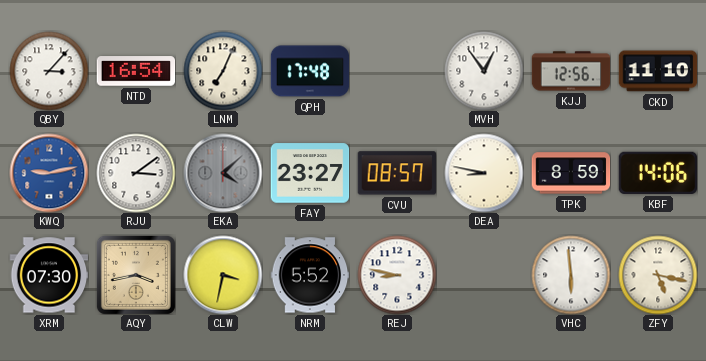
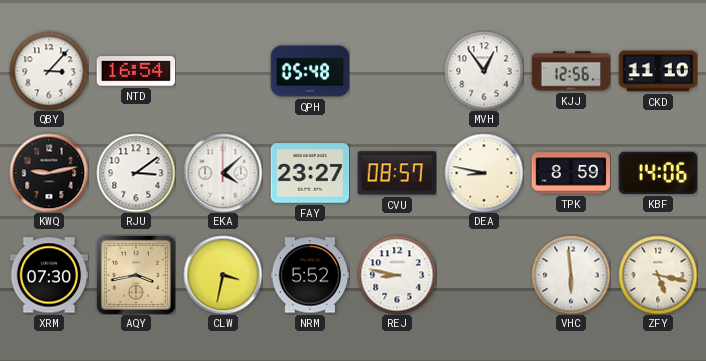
LNM: 7:04 -> none
QPH: 17:48 -> 05:48
KWQ dial: blue -> black
EKA dial: grey -> white
